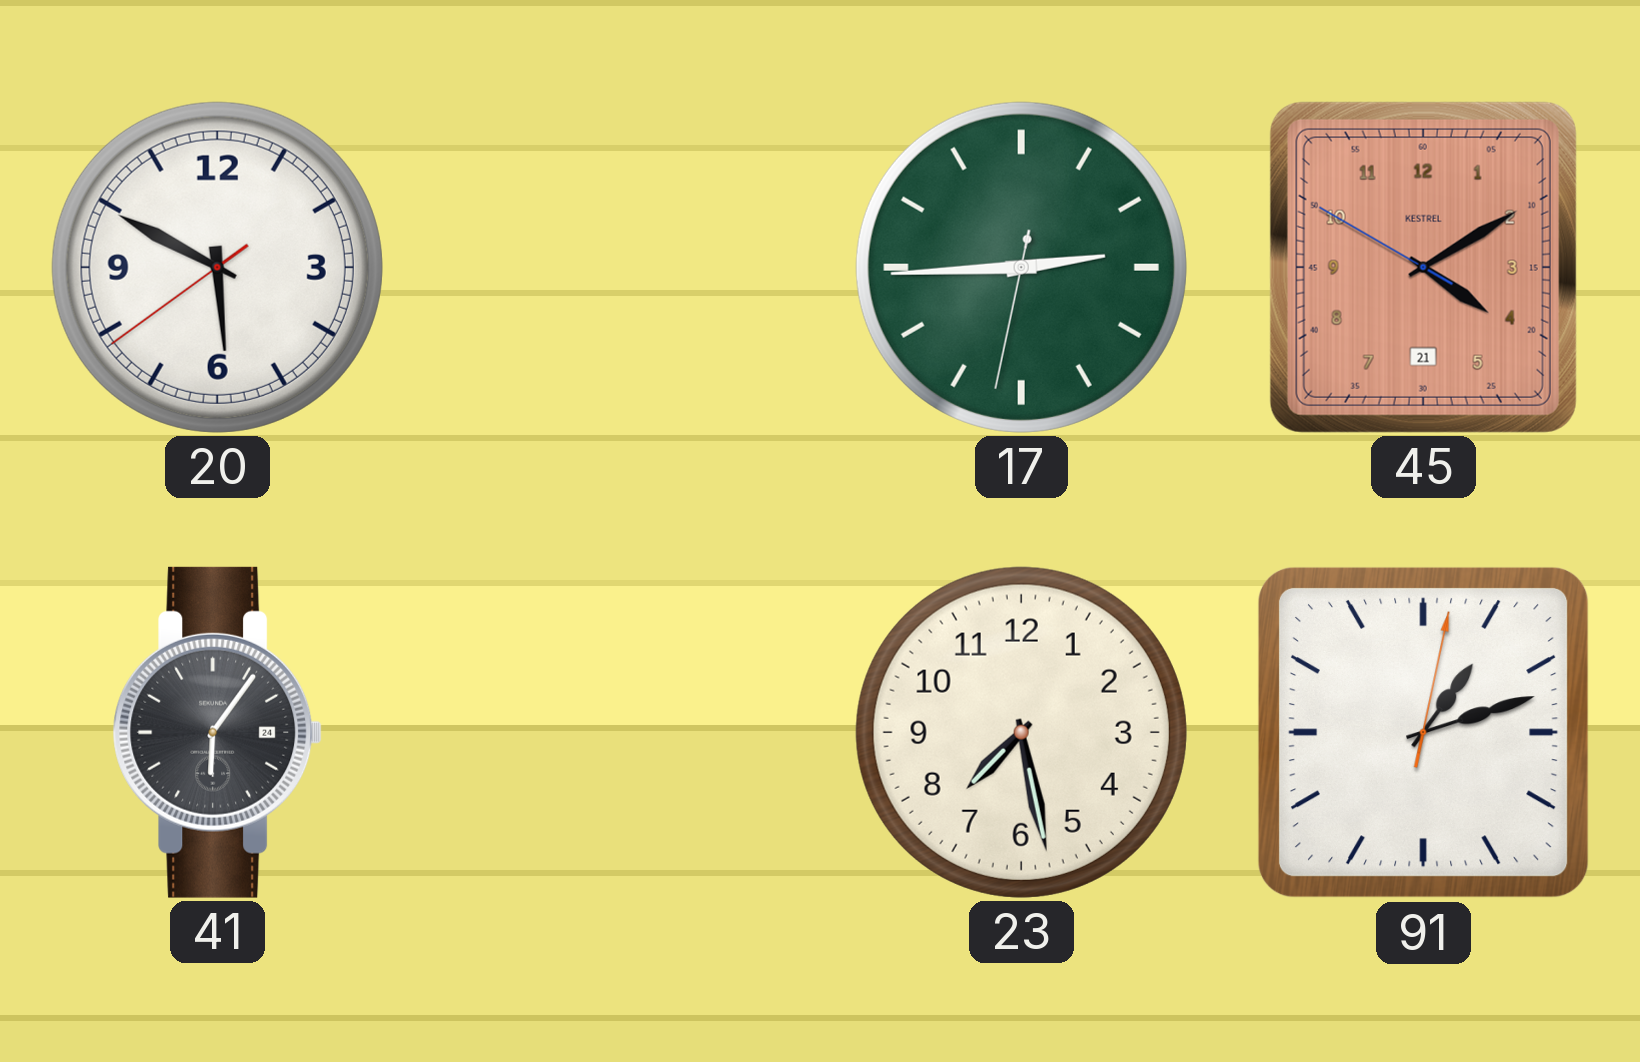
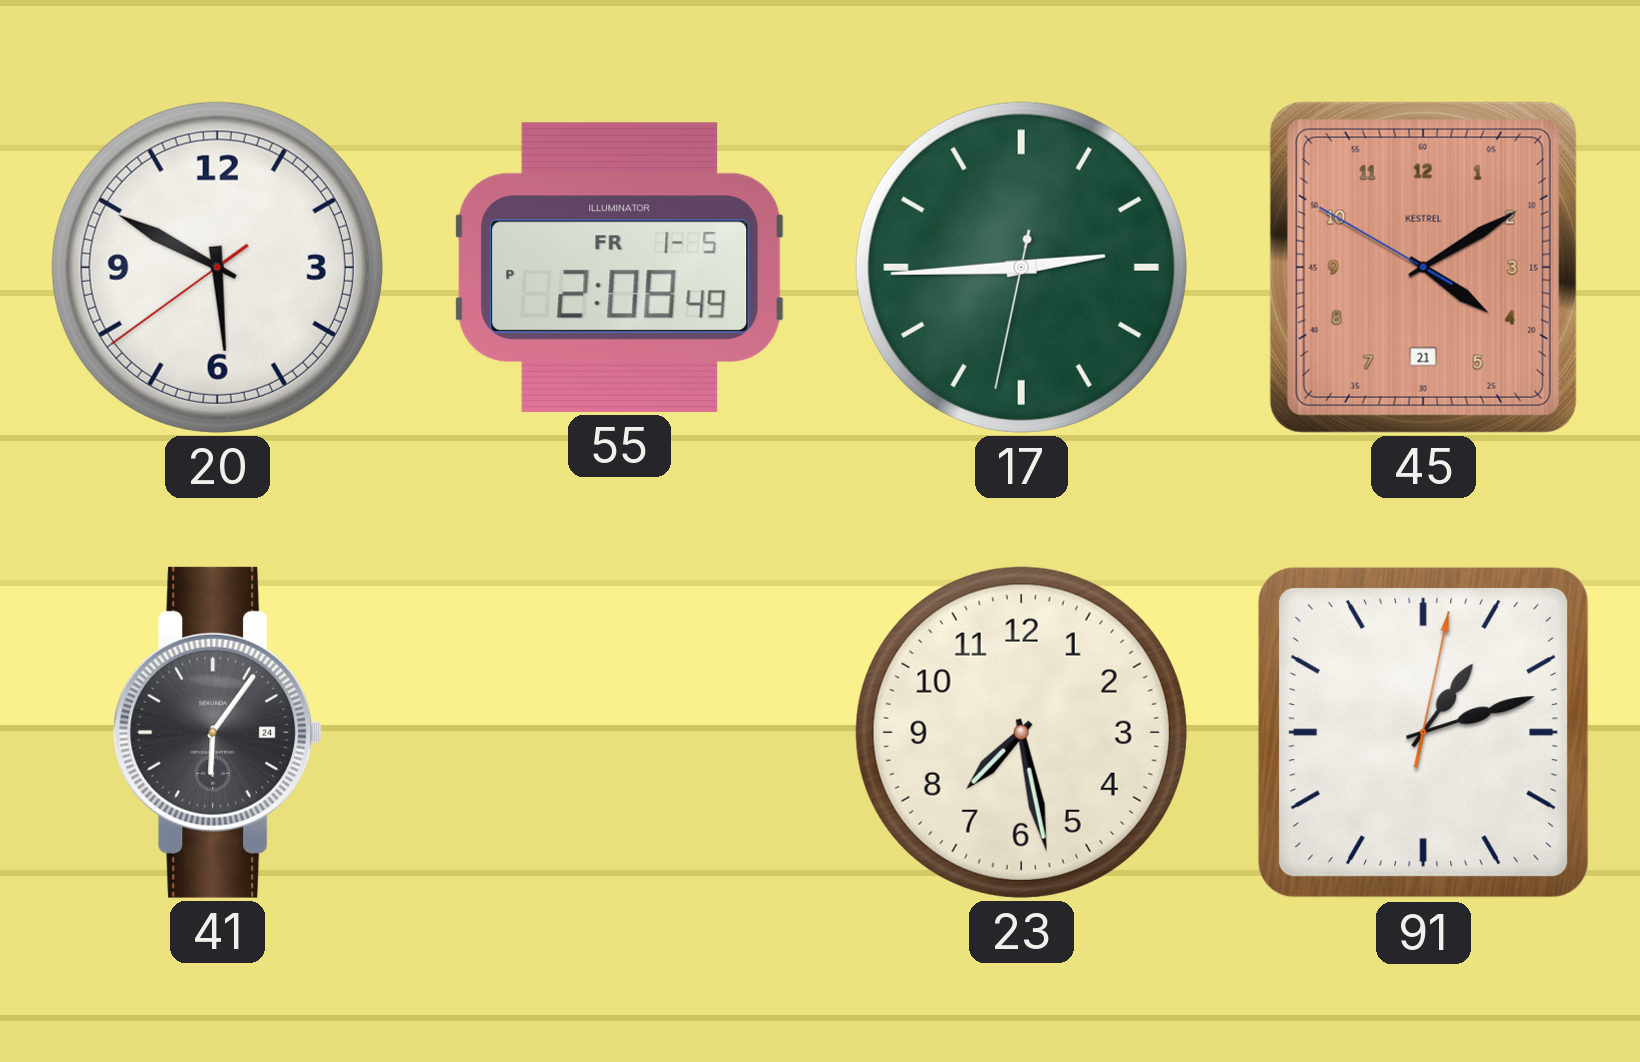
55: none -> 2:08
